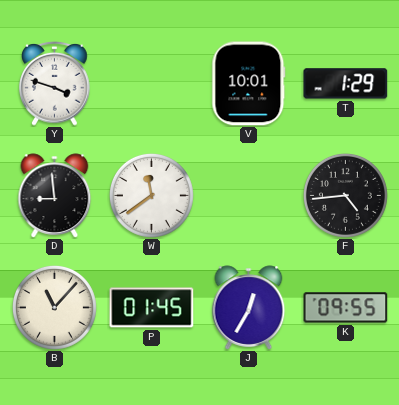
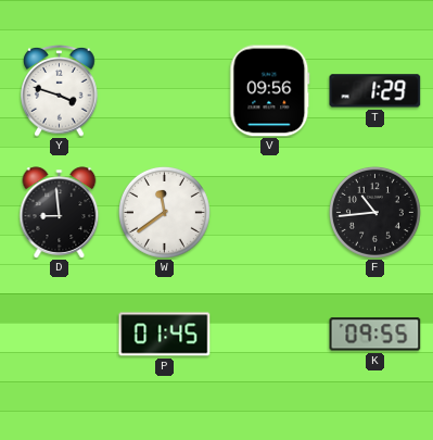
V: 10:01 -> 09:56
F: 4:44 -> 10:44
B: 11:07 -> none
J: 12:35 -> none
